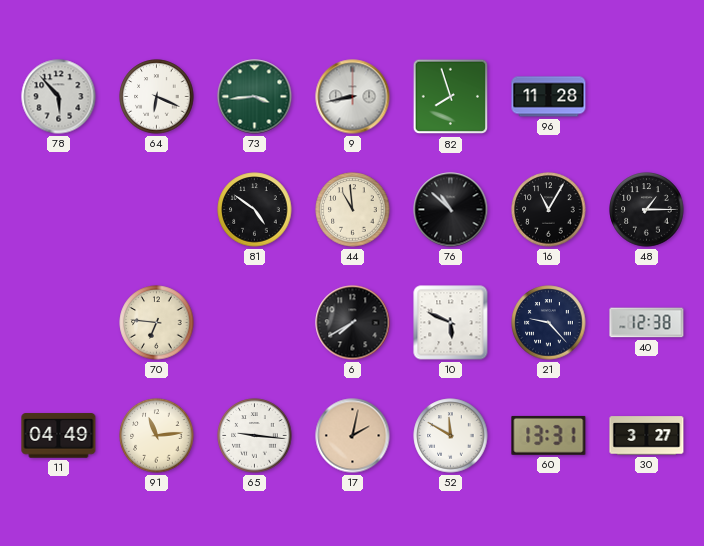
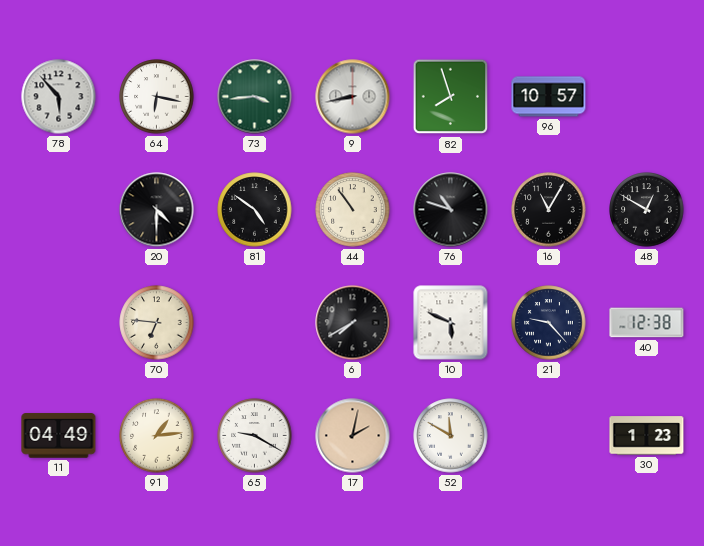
64: 6:19 -> 6:17
96: 11:28 -> 10:57
20: none -> 4:30
44: 10:59 -> 10:54
76: 10:52 -> 10:48
48: 1:15 -> 12:50
91: 11:14 -> 1:14
65: 9:16 -> 9:20
60: 13:31 -> none
30: 3:27 -> 1:23
